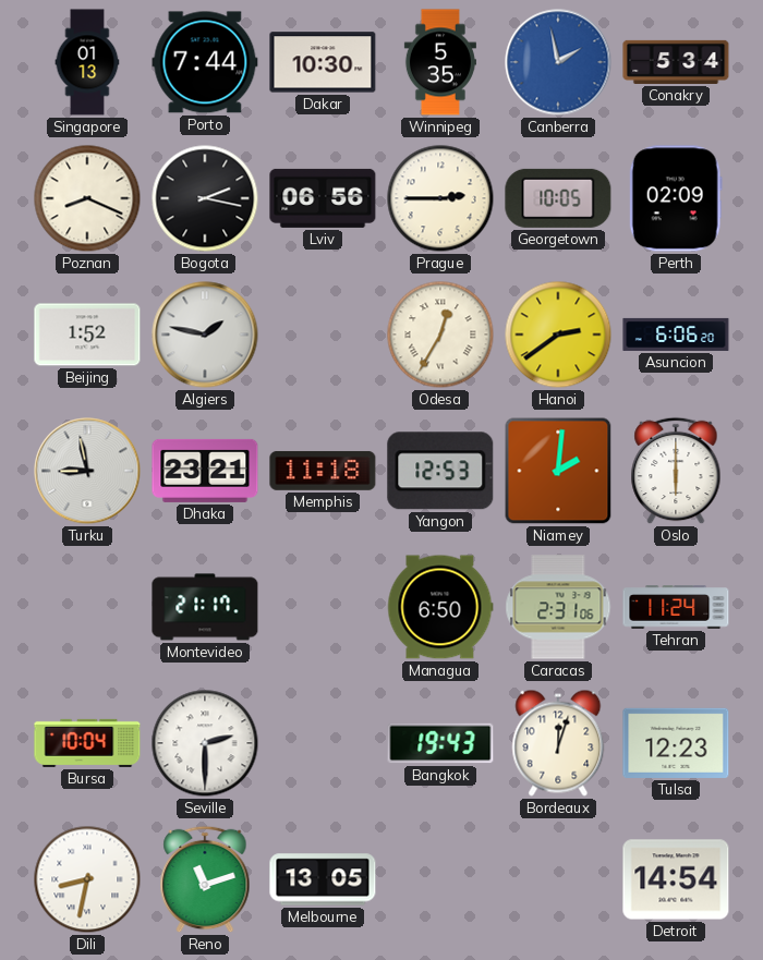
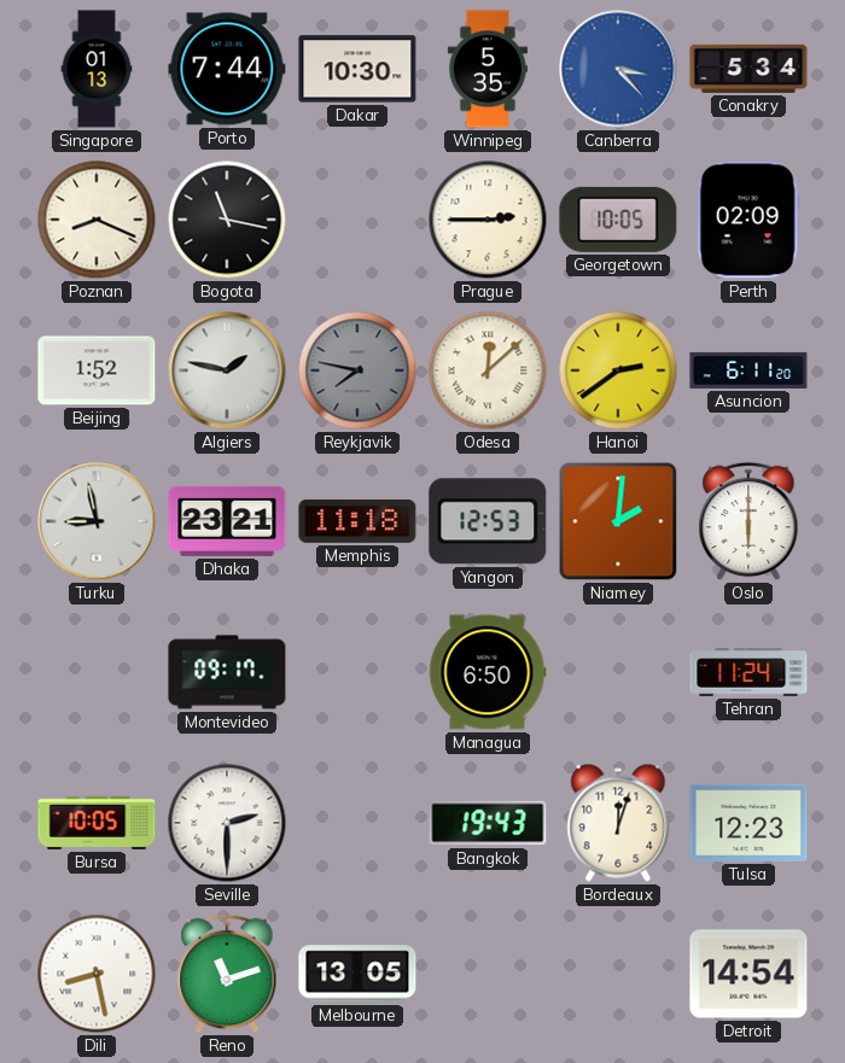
Canberra: 1:58 -> 3:23
Bogota: 2:17 -> 11:17
Lviv: 06:56 -> none
Reykjavik: none -> 7:47
Odesa: 12:35 -> 12:08
Asuncion: 6:06 -> 6:11
Montevideo: 21:17 -> 09:17
Caracas: 2:31 -> none
Bursa: 10:04 -> 10:05
Dili: 8:32 -> 8:28
